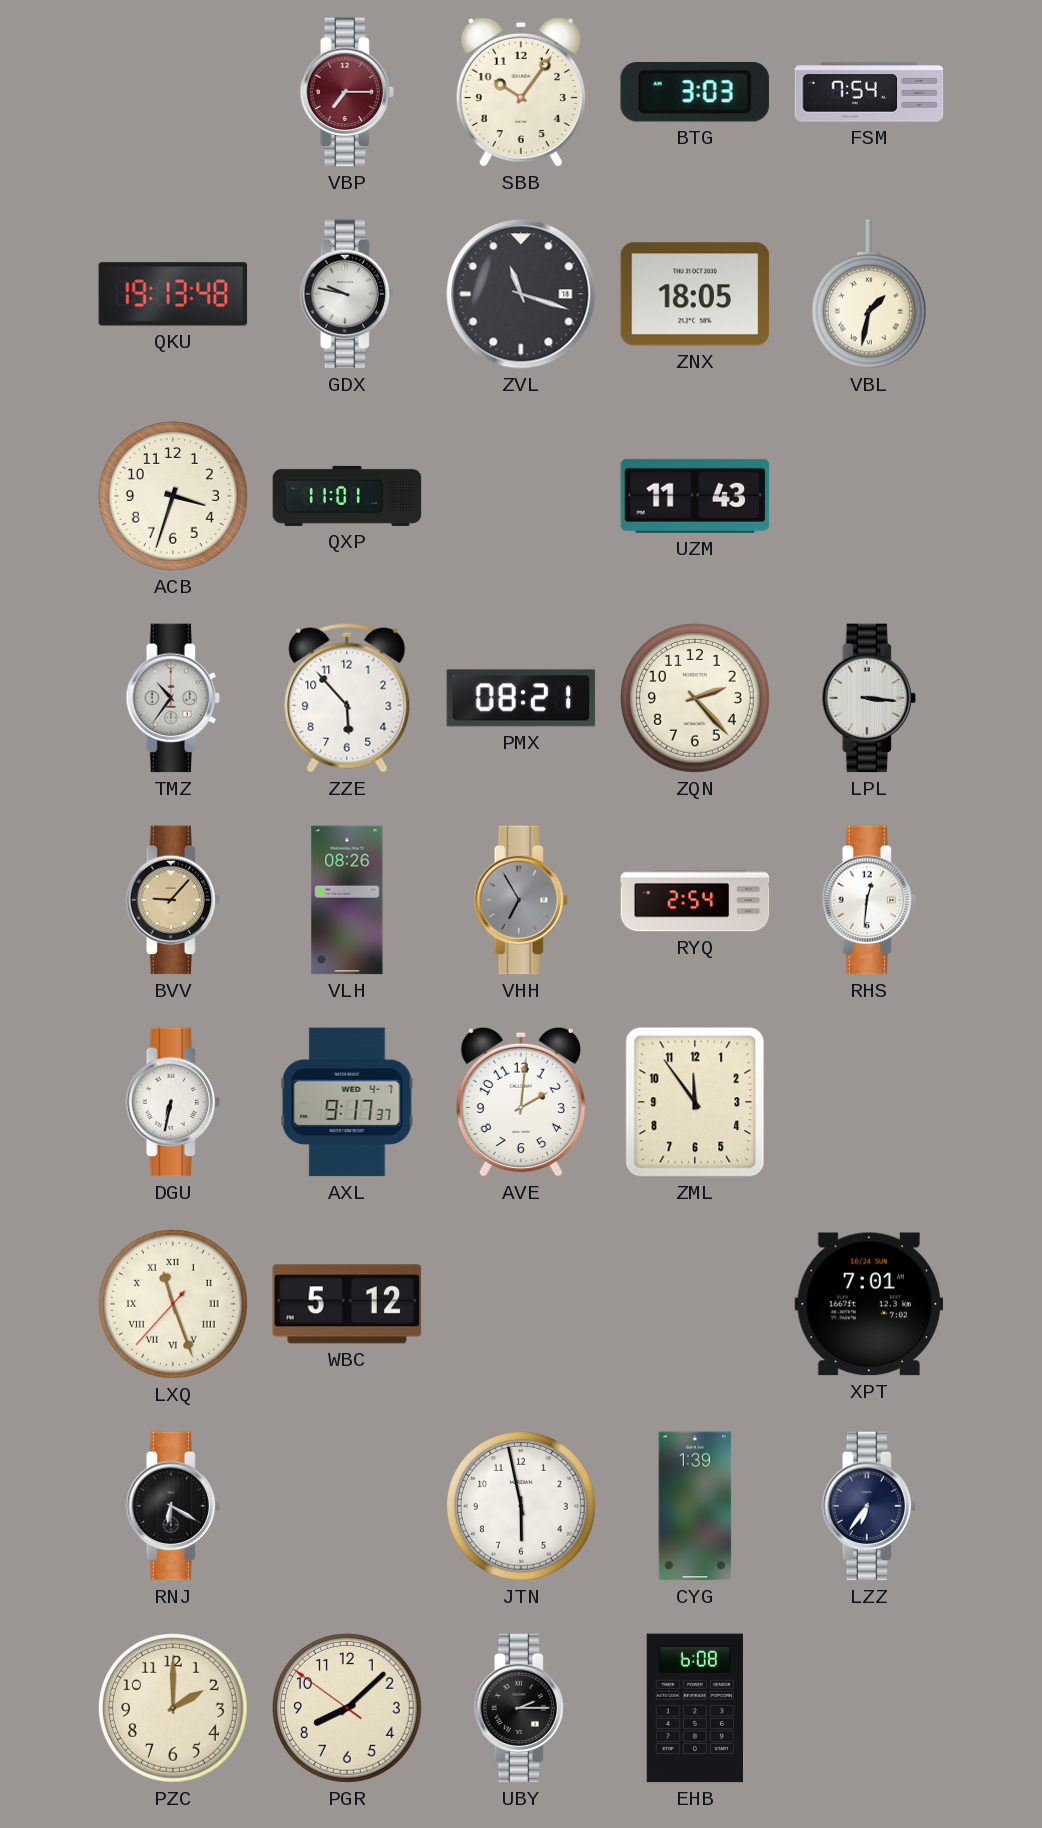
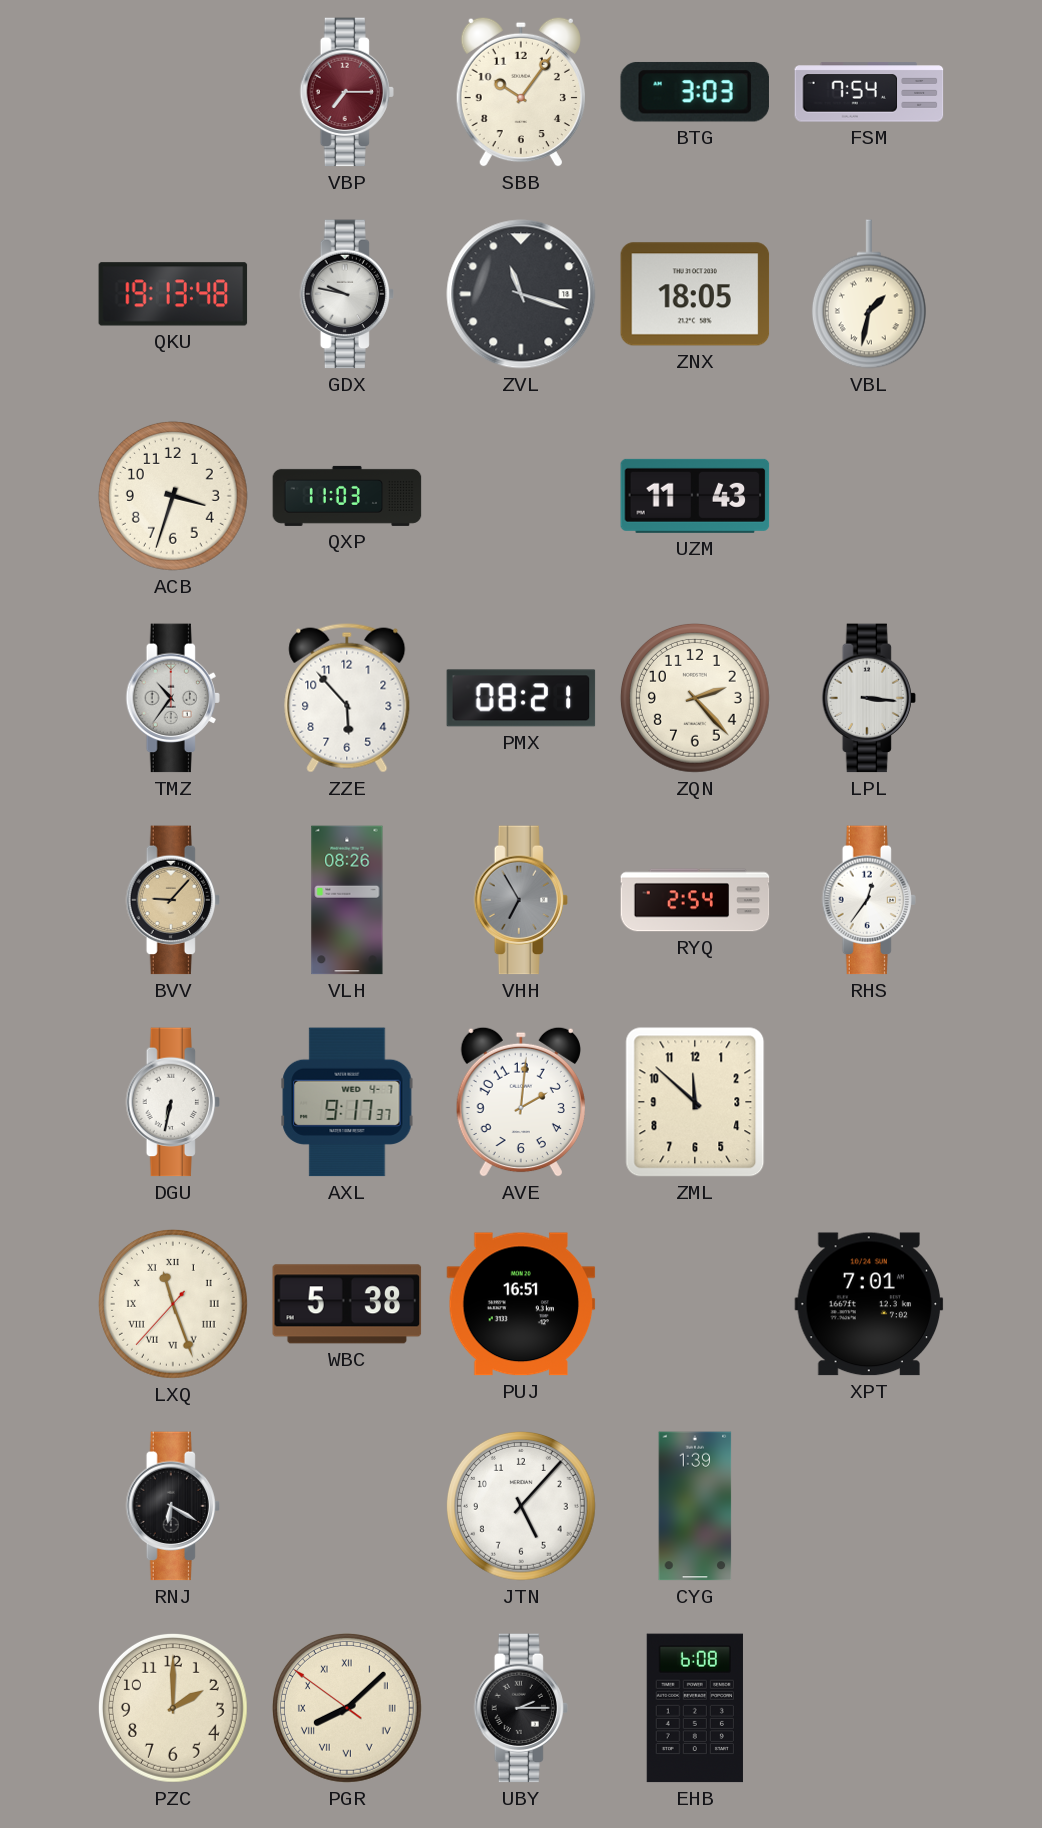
QXP: 11:01 -> 11:03
RHS: 12:31 -> 12:36
ZML: 11:54 -> 11:52
WBC: 5:12 -> 5:38
PUJ: none -> 16:51
JTN: 5:58 -> 5:07
LZZ: 6:36 -> none
PGR numerals: Arabic -> Roman
